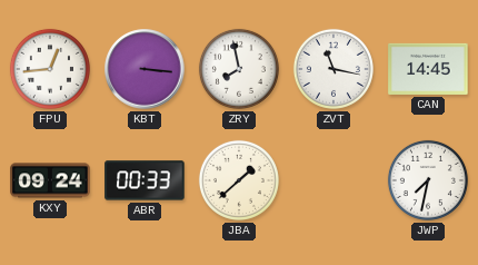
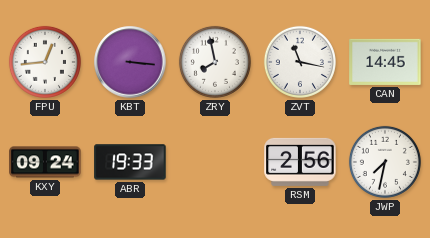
ABR: 00:33 -> 19:33
JBA: 1:38 -> none
RSM: none -> 2:56
